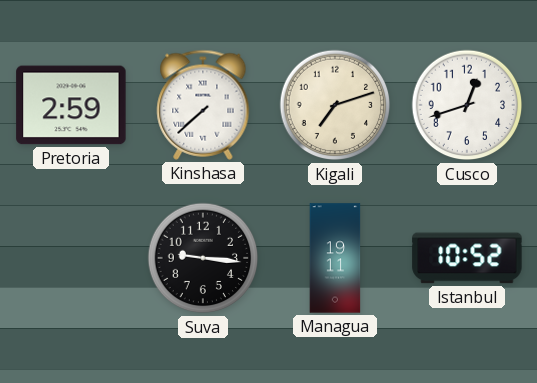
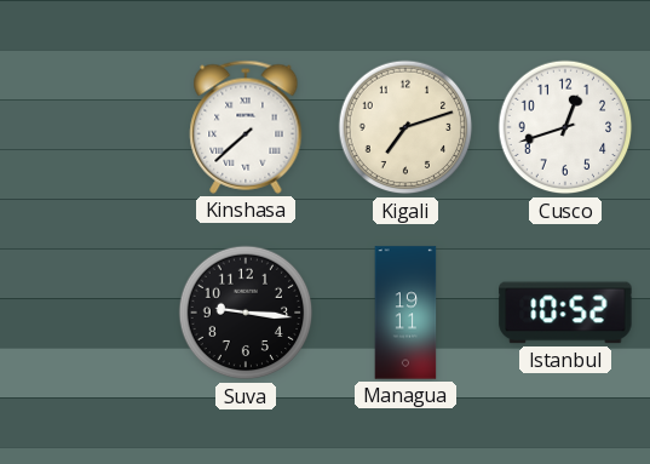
Pretoria: 2:59 -> none
